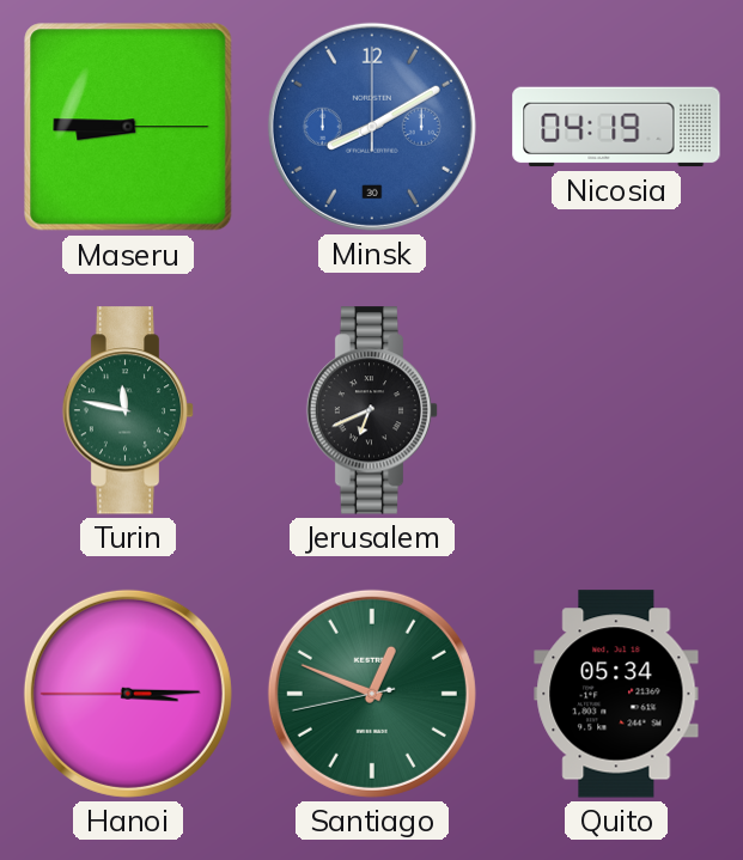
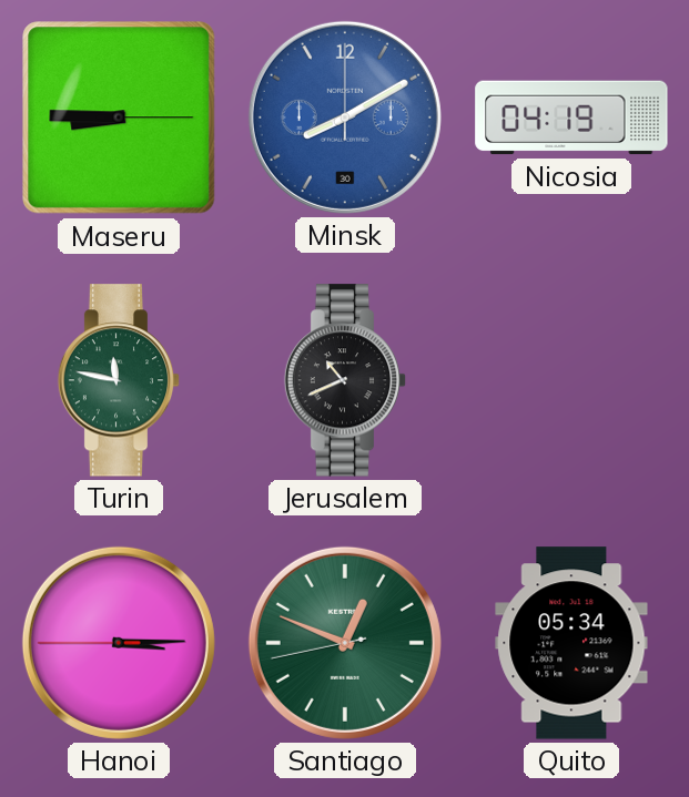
Jerusalem: 6:41 -> 10:41
